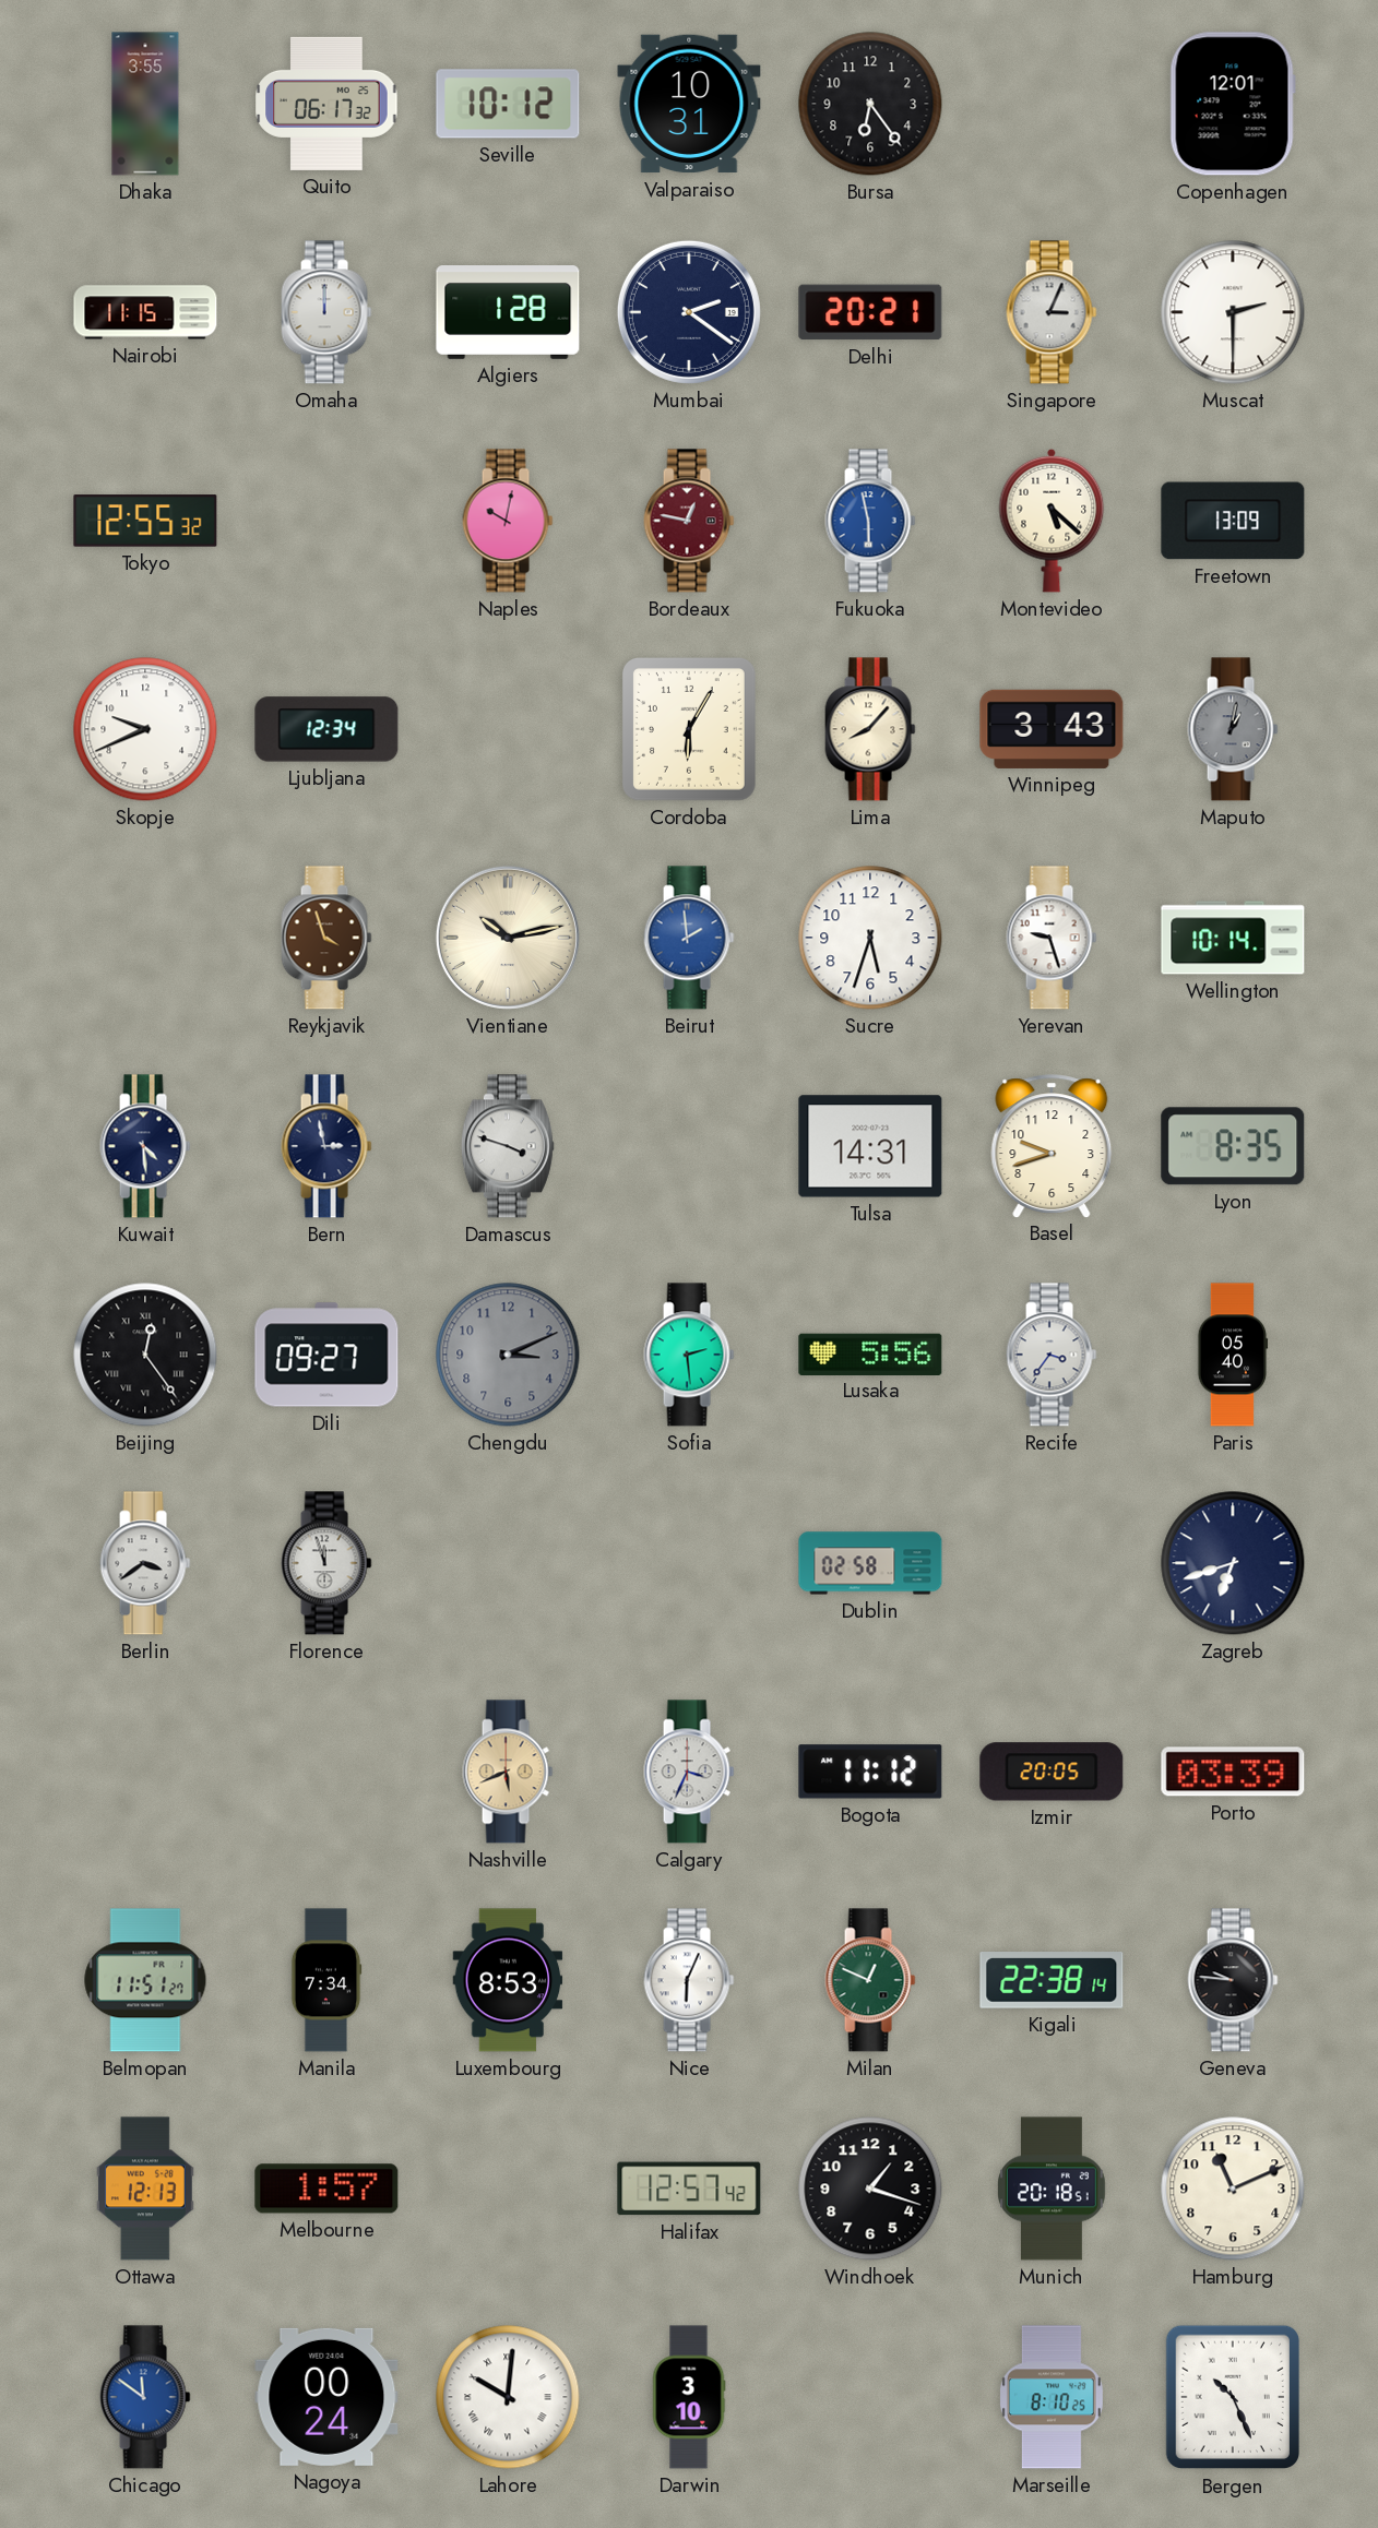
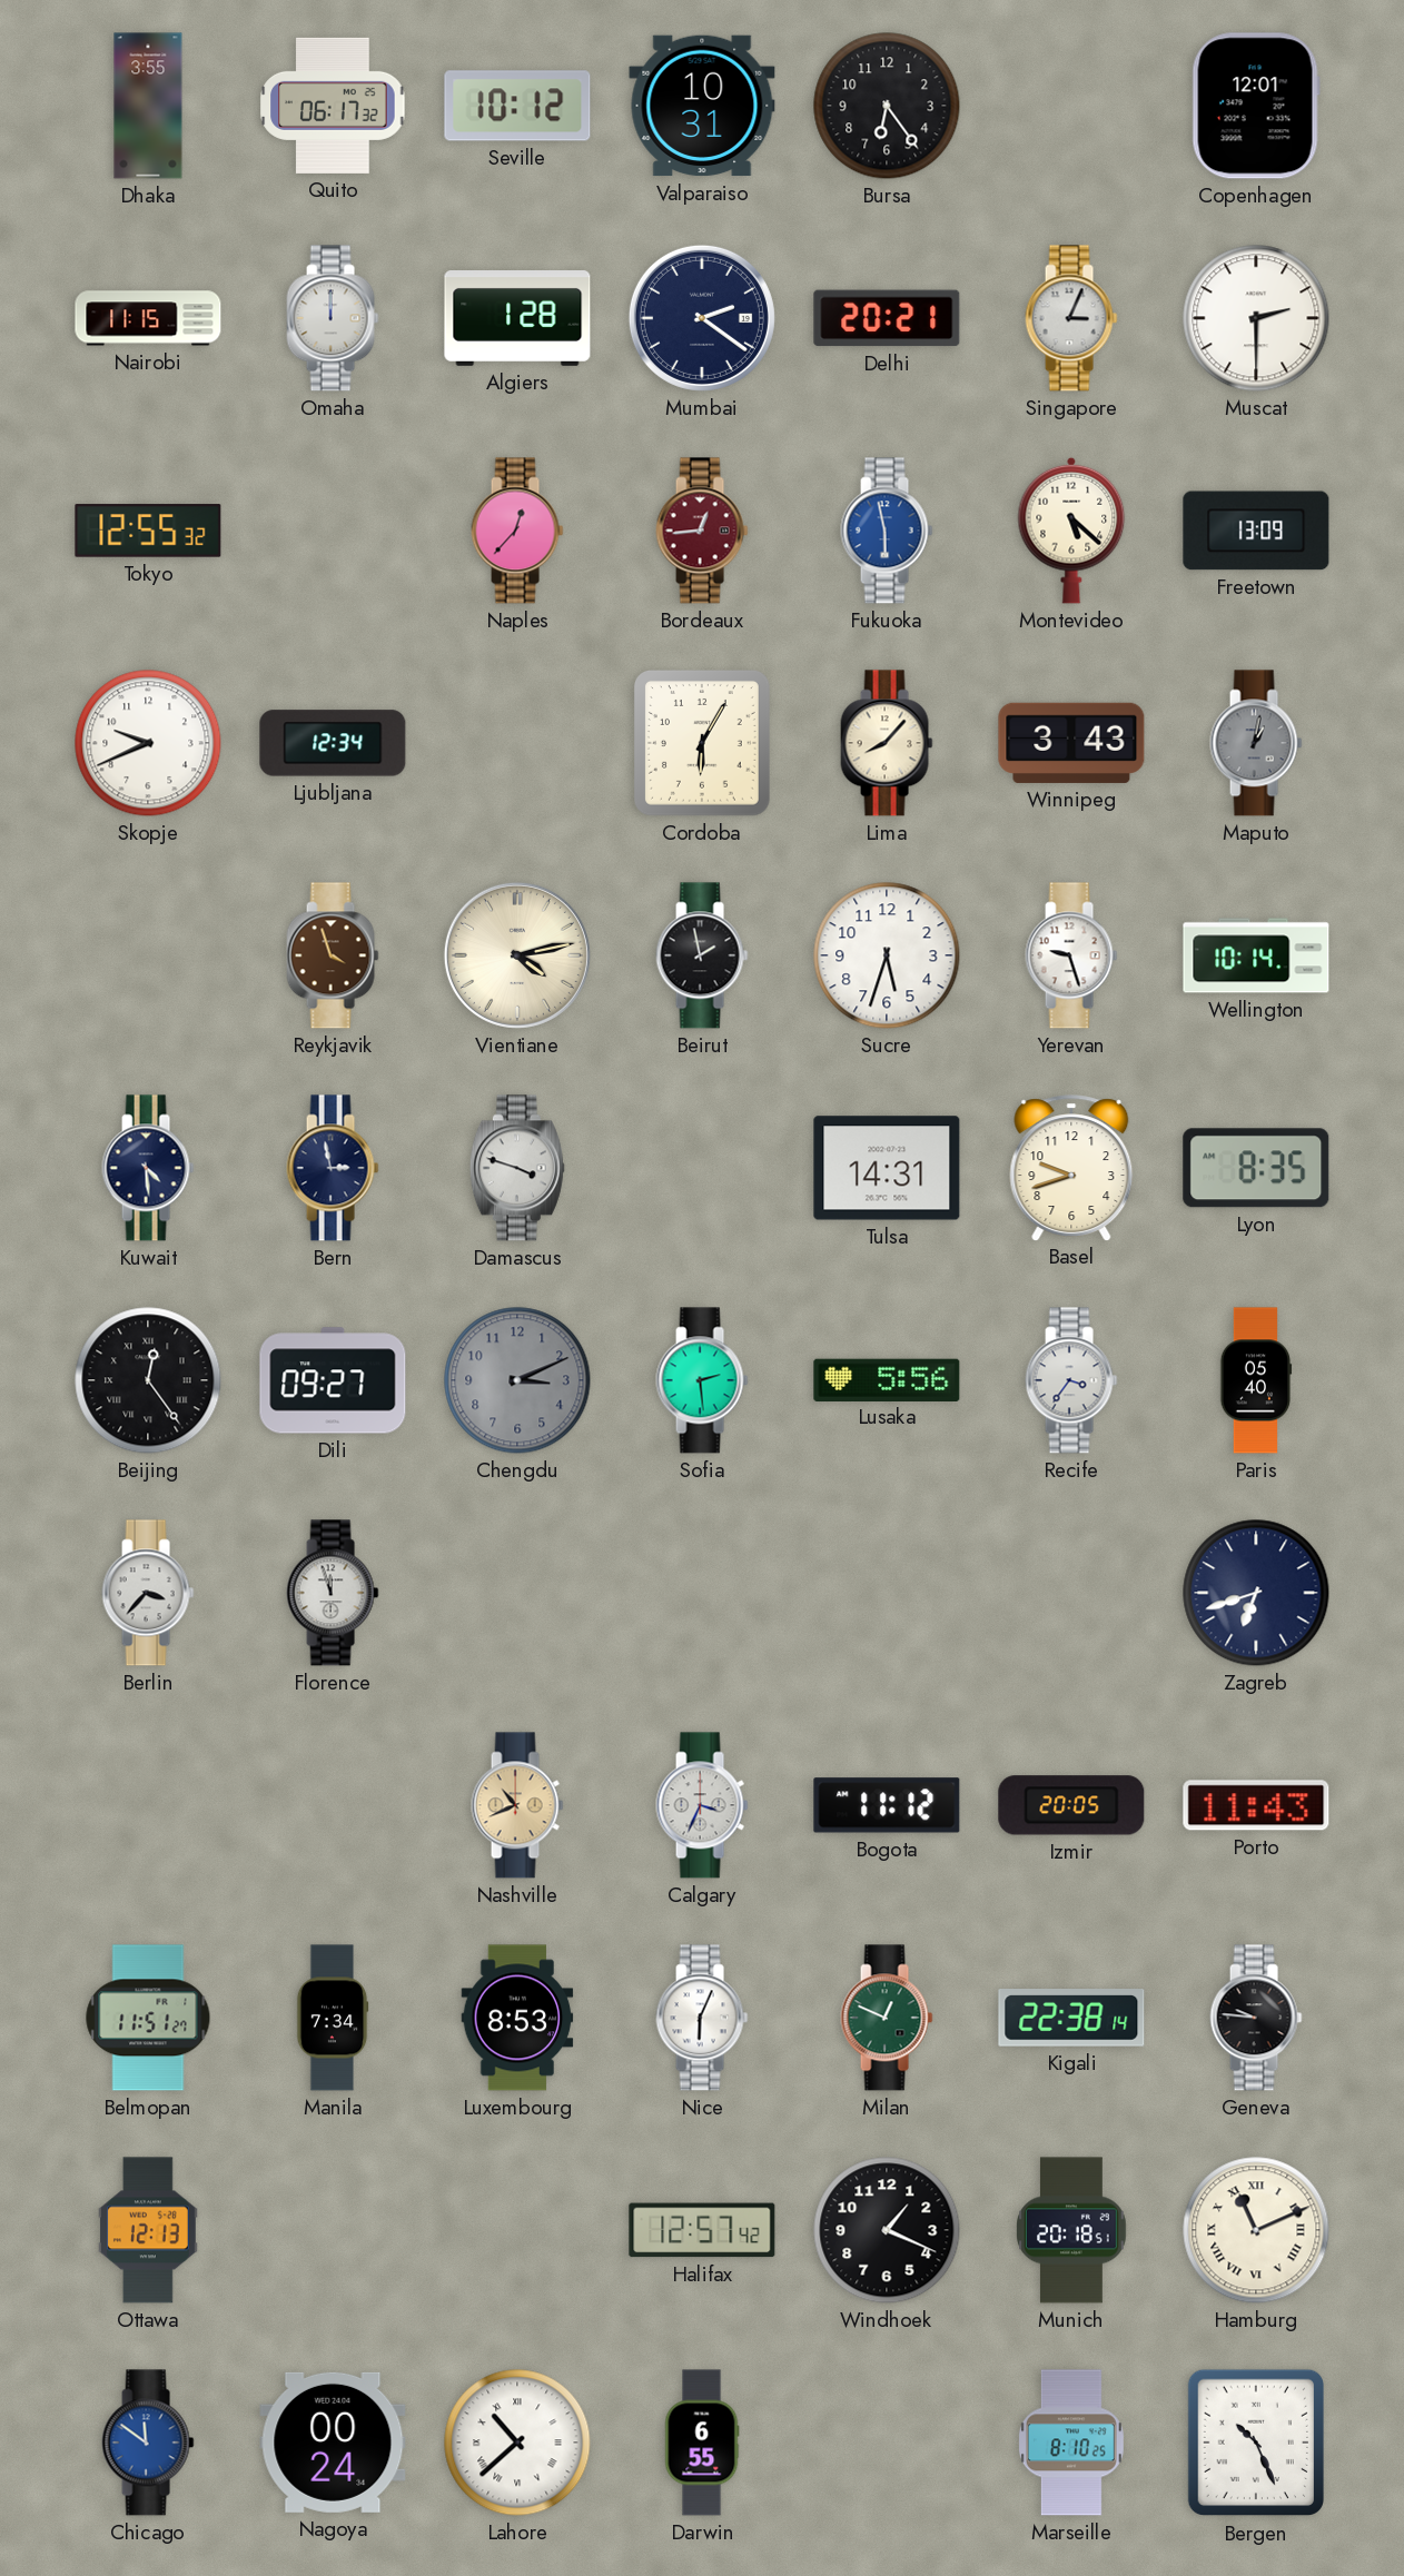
Naples: 10:02 -> 12:37
Bordeaux: 12:47 -> 12:44
Vientiane: 10:13 -> 4:13
Beirut: 1:59 -> 1:58
Beirut dial: blue -> black
Berlin: 3:39 -> 3:37
Dublin: 02:58 -> none
Nashville: 5:41 -> 10:41
Porto: 03:39 -> 11:43
Melbourne: 1:57 -> none
Windhoek: 1:18 -> 1:19
Hamburg numerals: Arabic -> Roman
Lahore: 10:01 -> 10:38
Darwin: 3:10 -> 6:55
